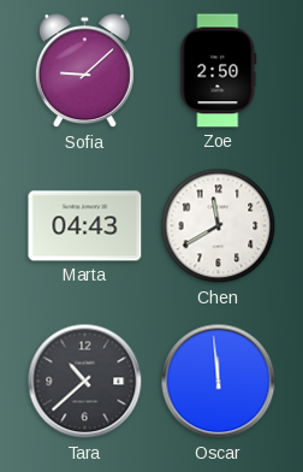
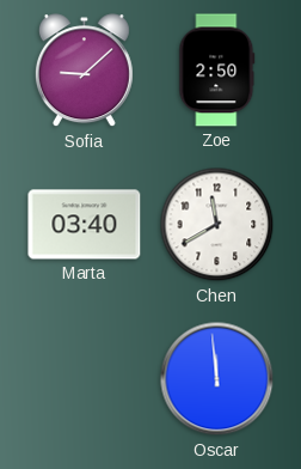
Marta: 04:43 -> 03:40
Tara: 10:38 -> none
